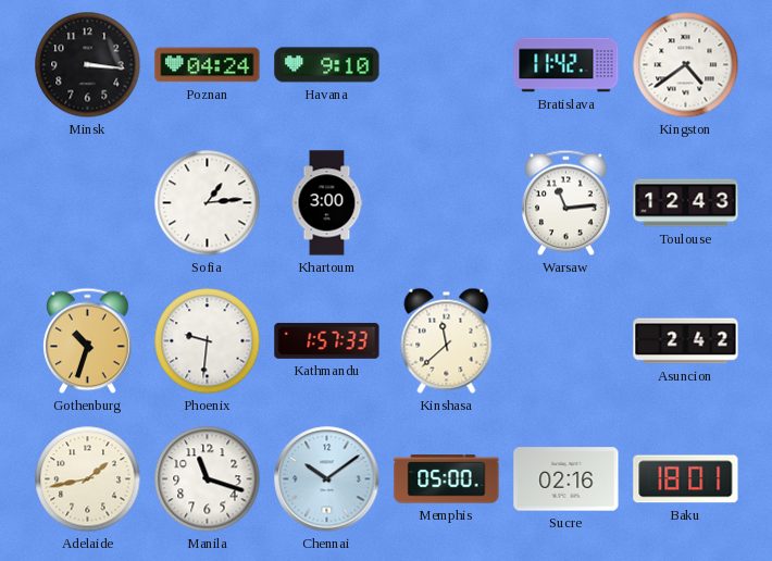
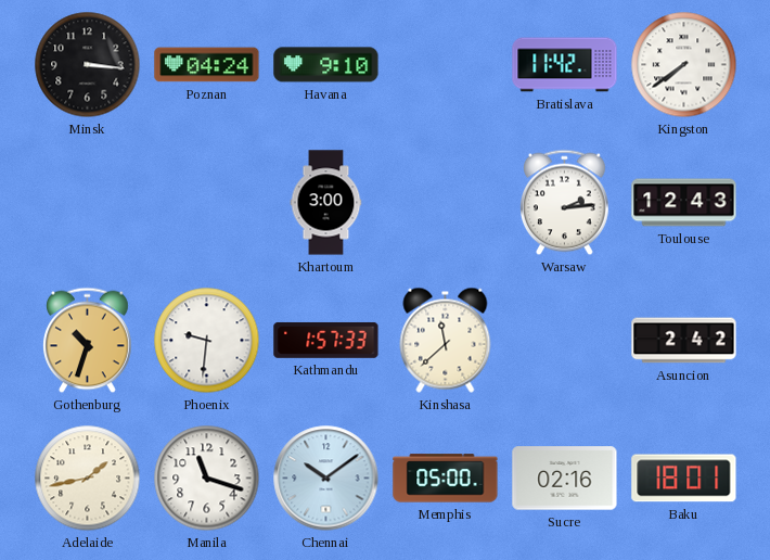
Kingston: 4:39 -> 7:39
Sofia: 1:14 -> none
Warsaw: 11:14 -> 2:14
